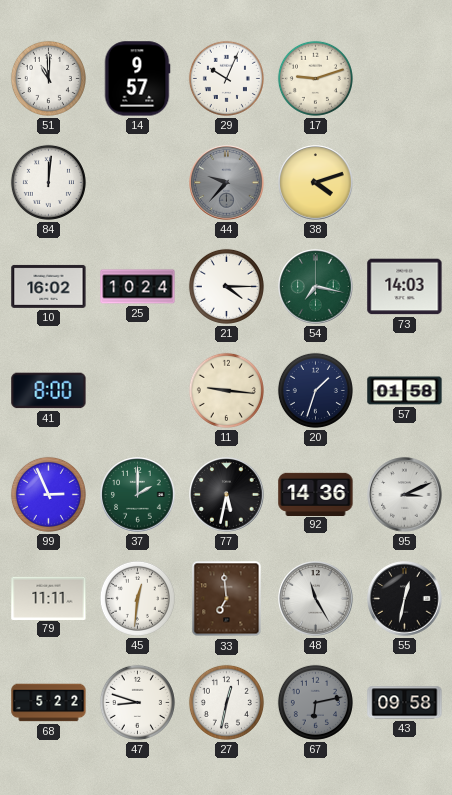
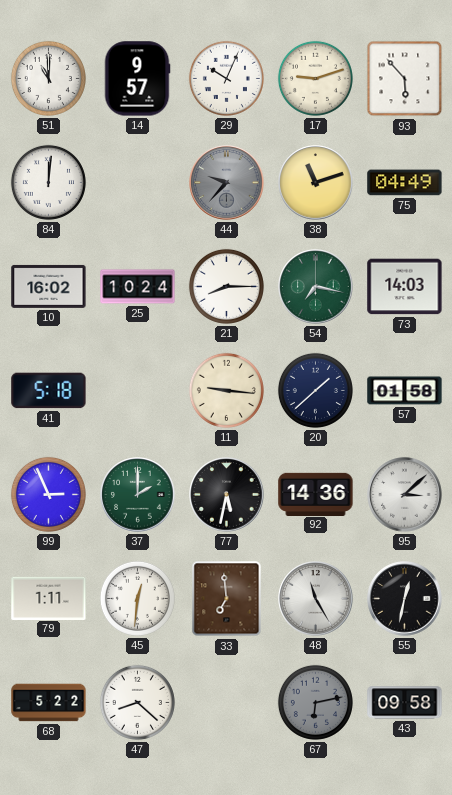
93: none -> 5:53
38: 4:12 -> 11:12
75: none -> 04:49
21: 4:15 -> 8:15
41: 8:00 -> 5:18
20: 1:33 -> 1:38
95: 3:11 -> 3:08
79: 11:11 -> 1:11
47: 8:48 -> 8:22
27: 12:32 -> none
